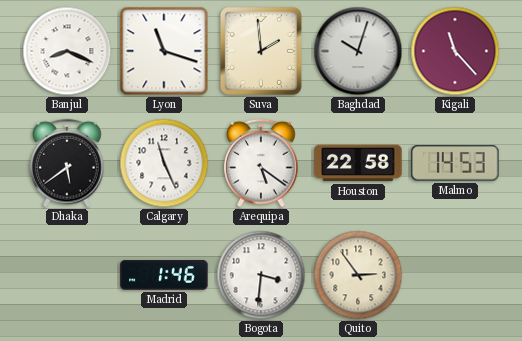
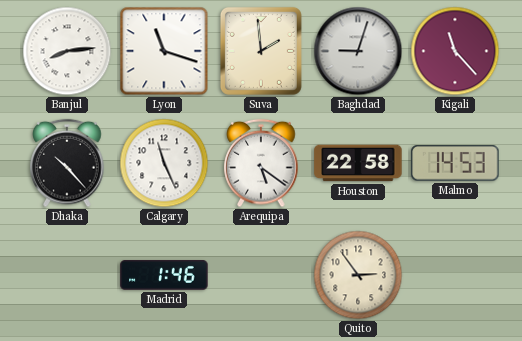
Banjul: 8:19 -> 8:14
Baghdad: 10:03 -> 9:03
Dhaka: 5:39 -> 10:23
Bogota: 3:31 -> none
